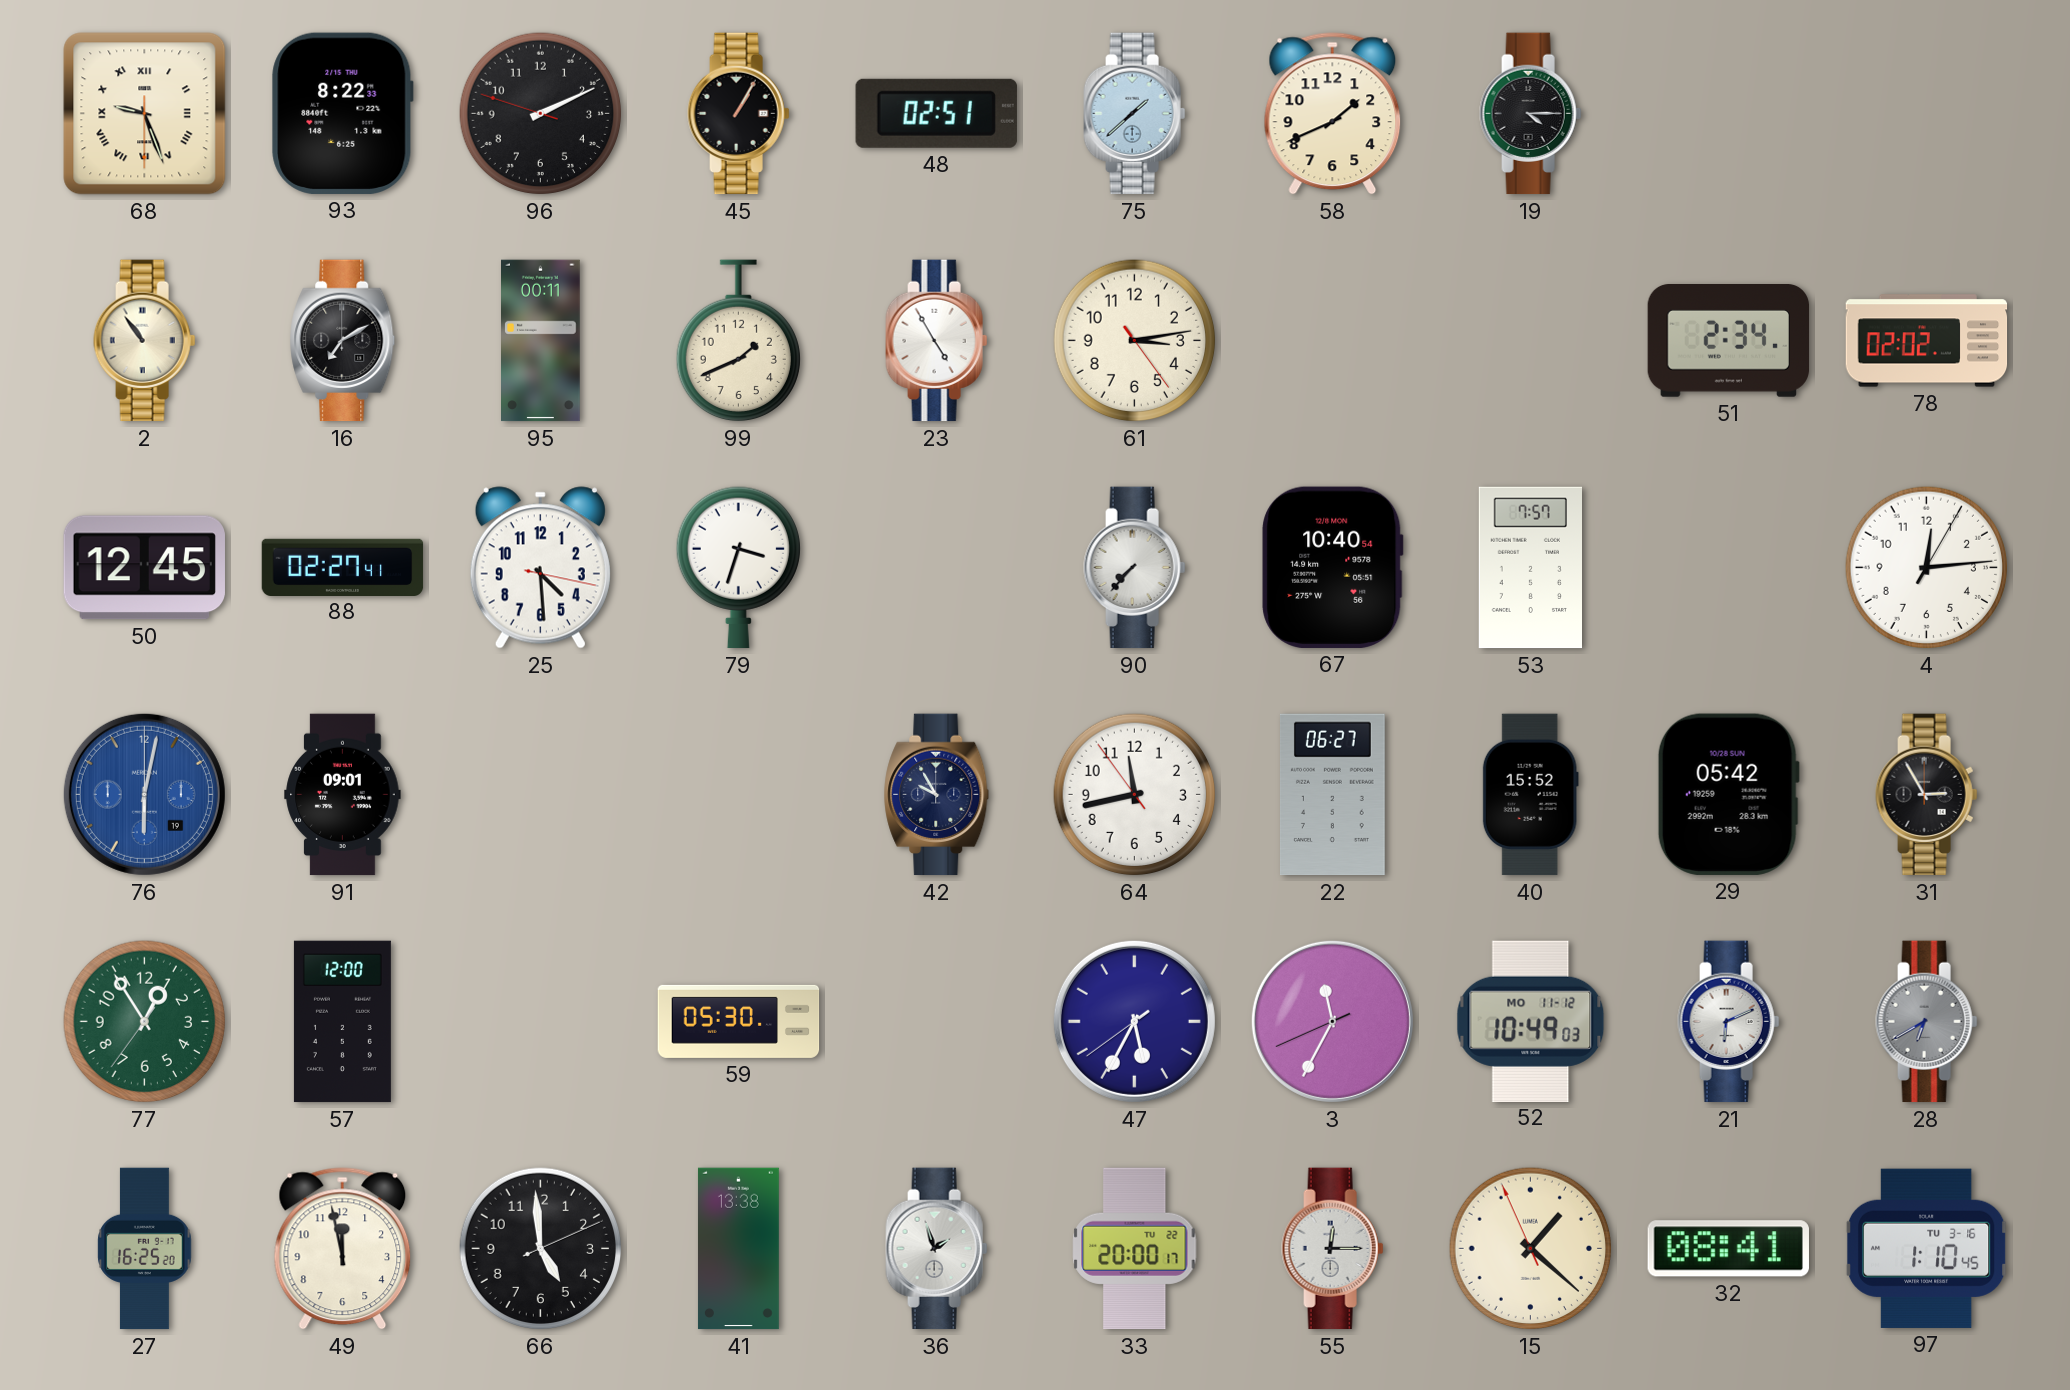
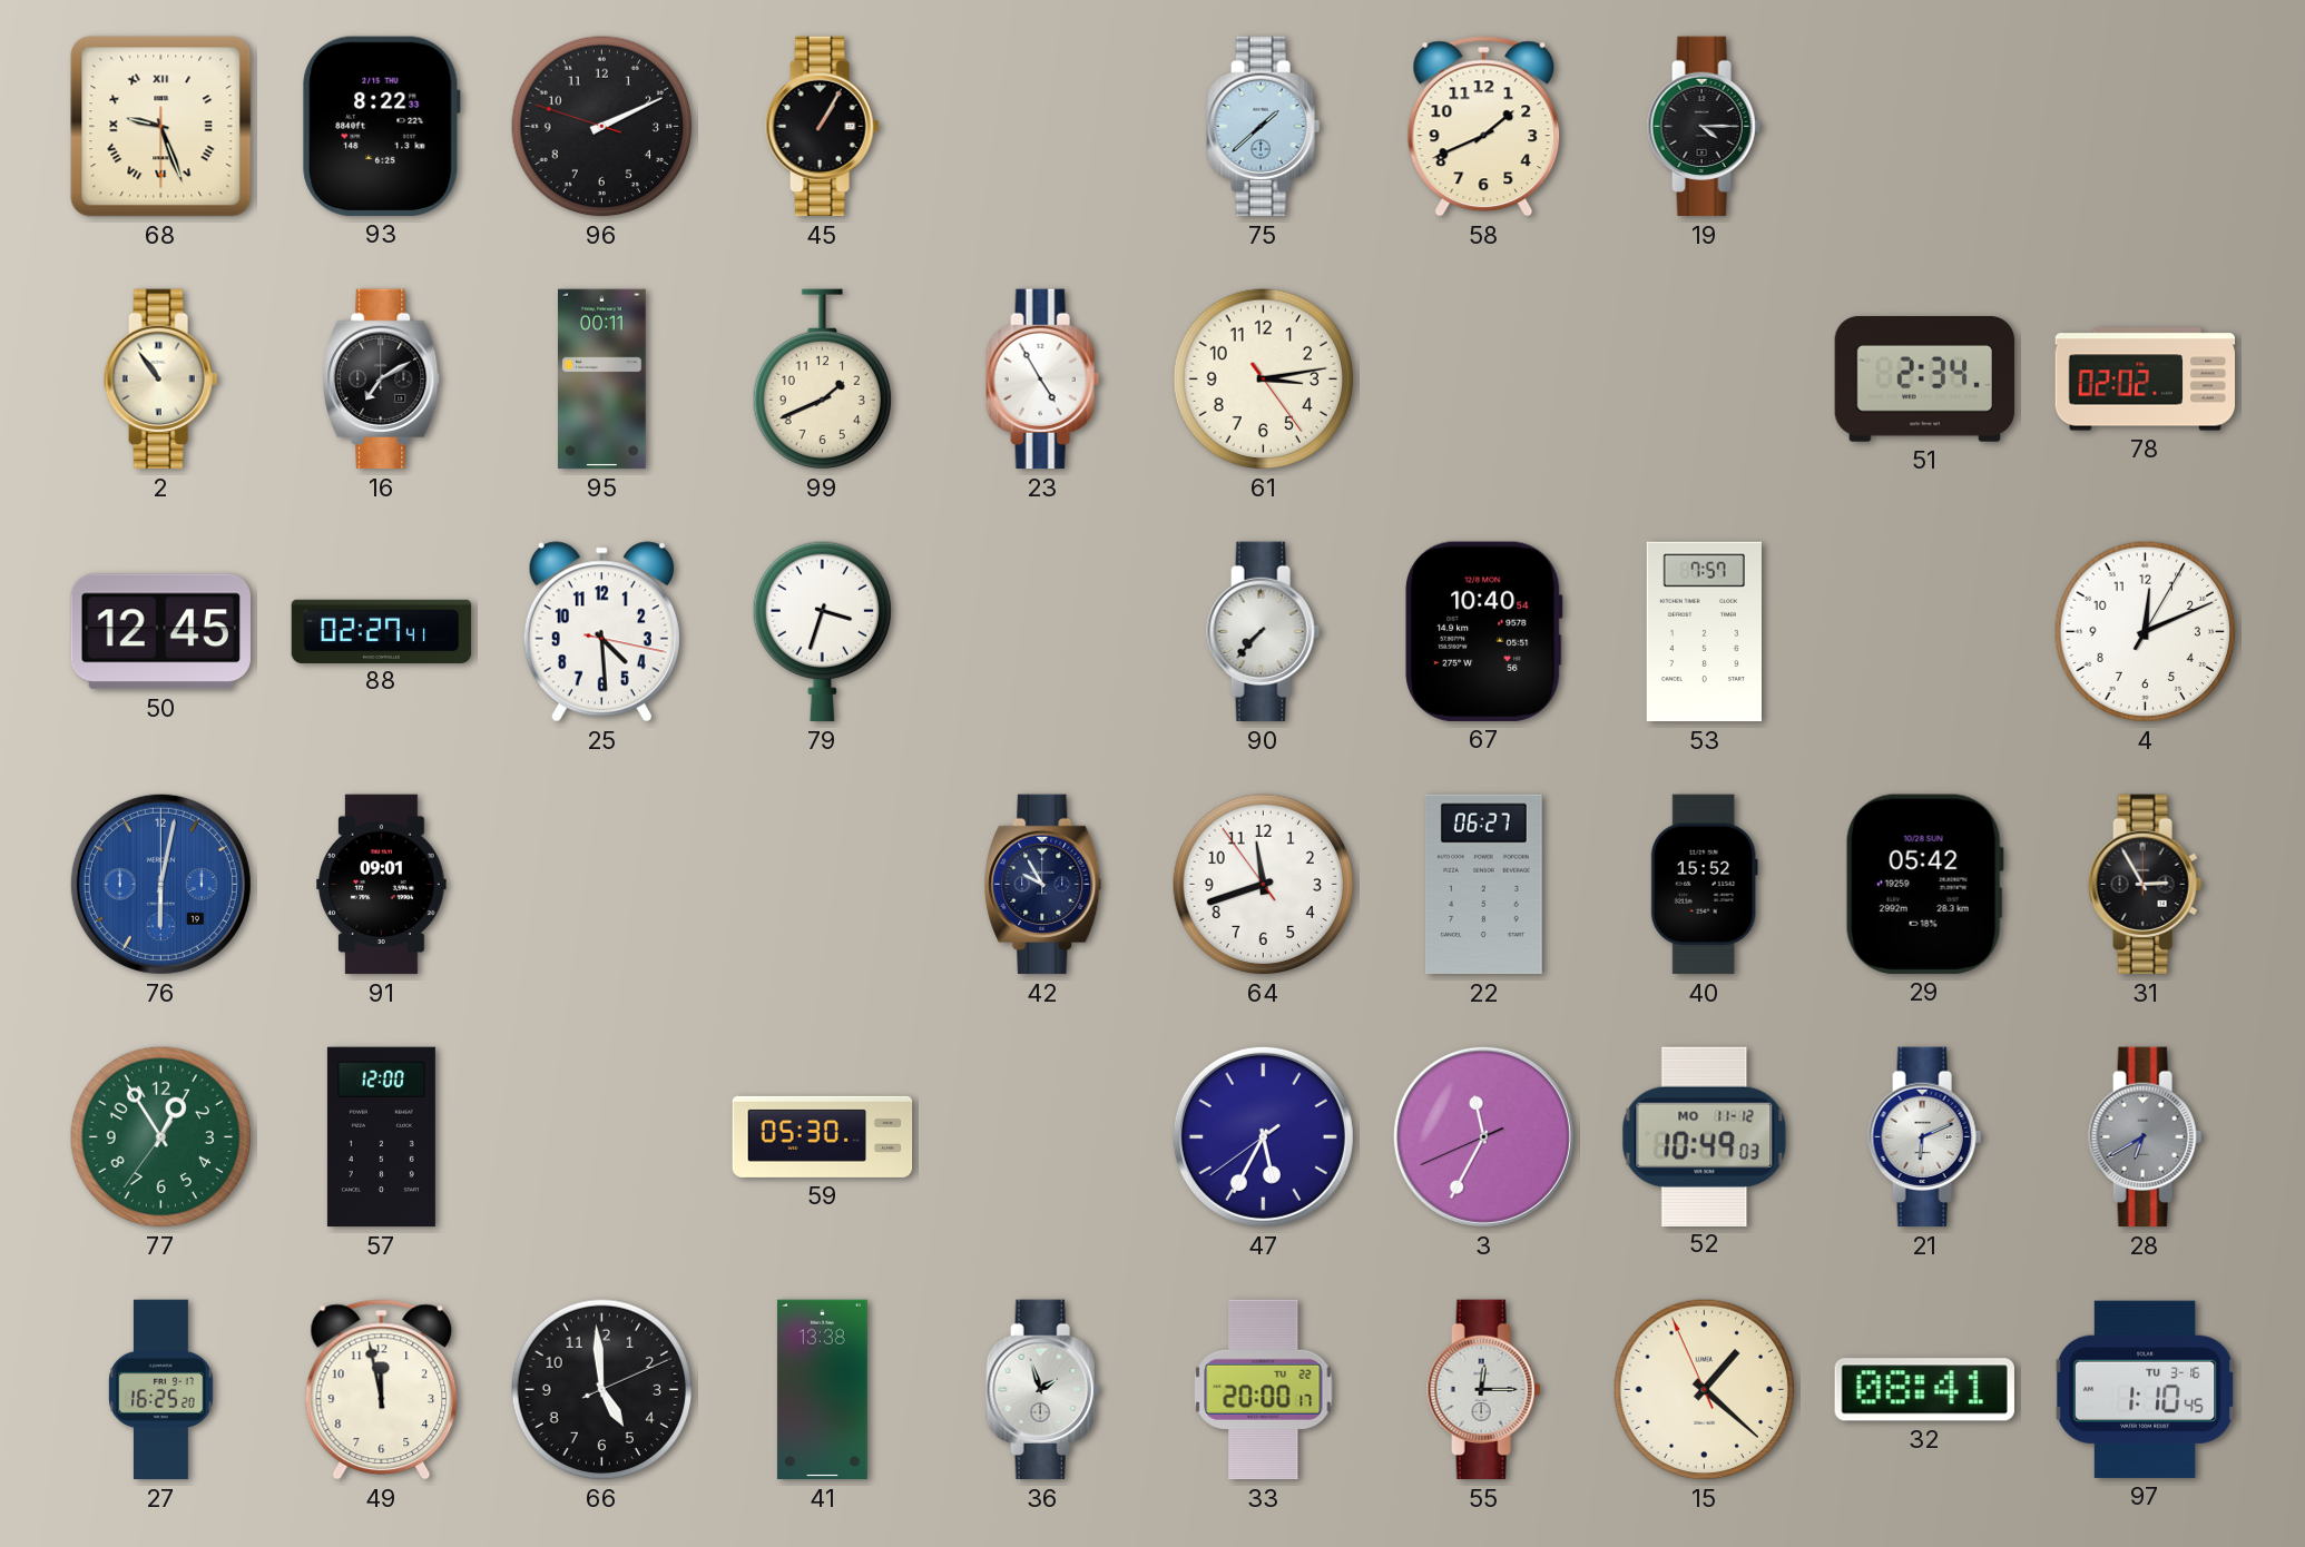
48: 02:51 -> none
4: 12:14 -> 12:11
64: 11:42 -> 11:41
